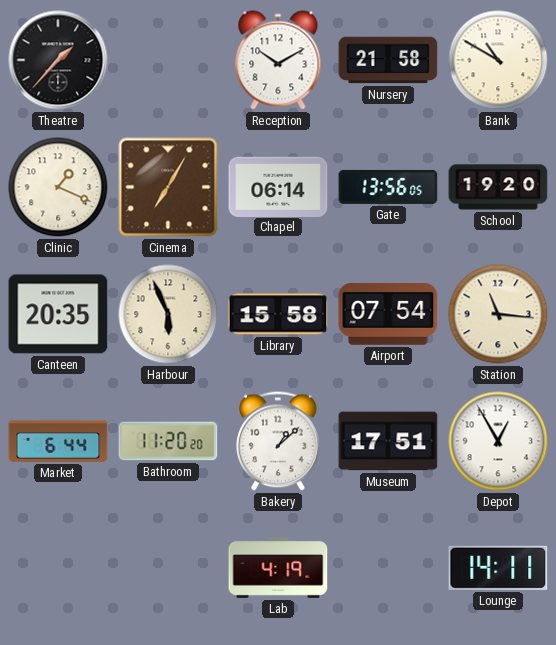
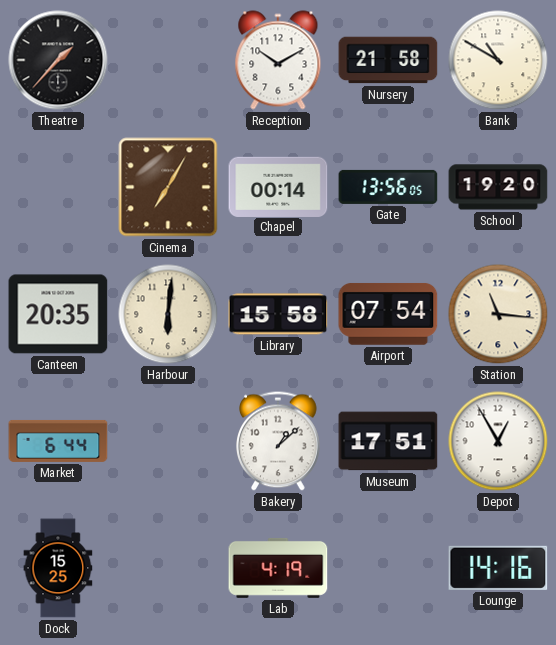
Clinic: 1:19 -> none
Chapel: 06:14 -> 00:14
Harbour: 5:56 -> 6:01
Bathroom: 11:20 -> none
Dock: none -> 15:25
Lounge: 14:11 -> 14:16
